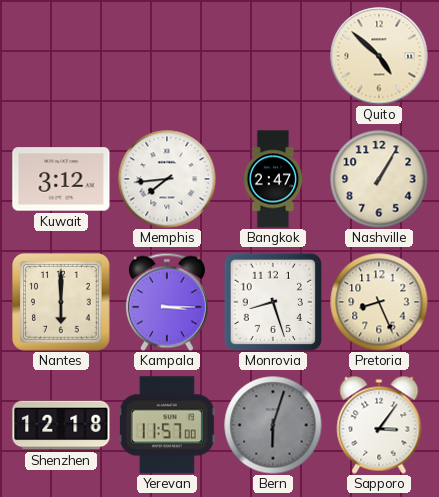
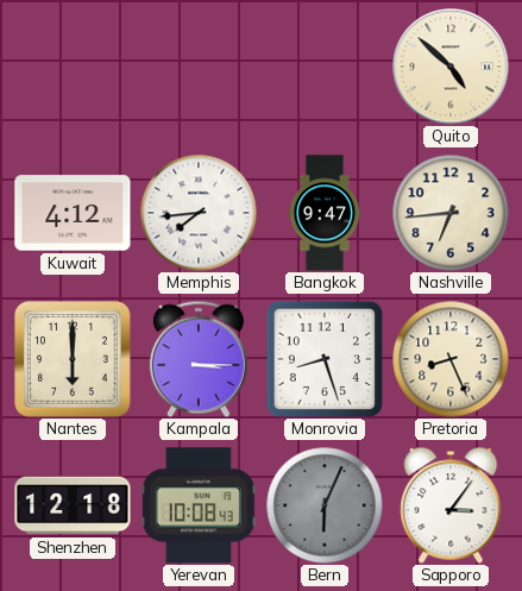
Kuwait: 3:12 -> 4:12
Bangkok: 2:47 -> 9:47
Nashville: 1:05 -> 6:44
Yerevan: 11:57 -> 10:08
Bern: 6:03 -> 6:04
